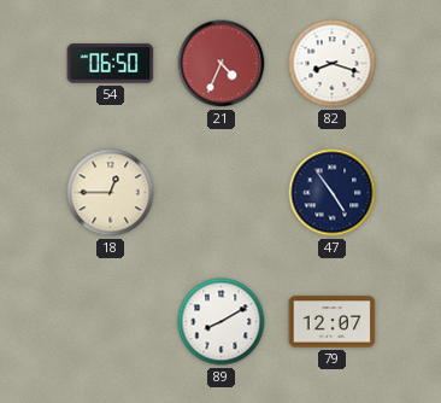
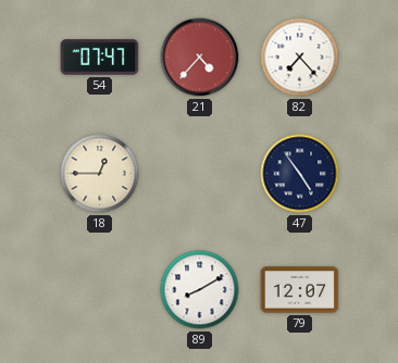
54: 06:50 -> 07:47
21: 4:34 -> 4:37
82: 8:18 -> 7:23
